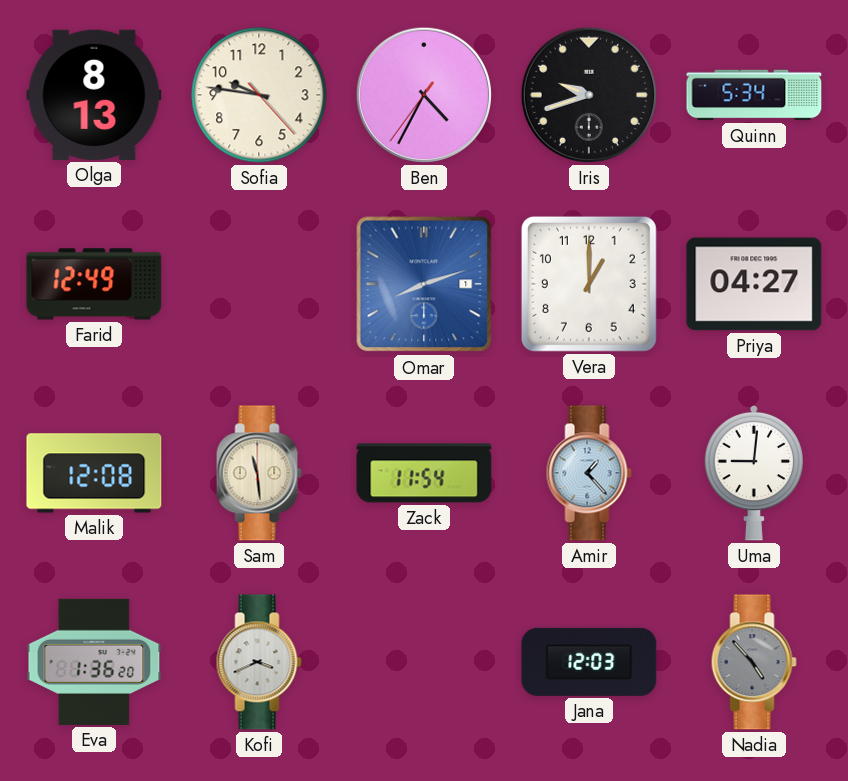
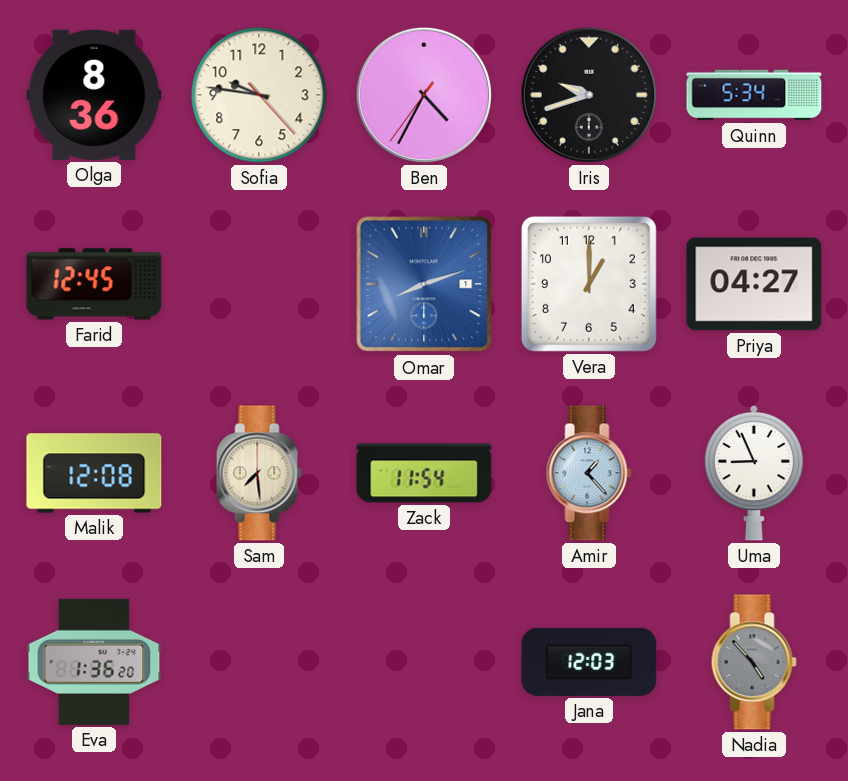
Olga: 8:13 -> 8:36
Farid: 12:49 -> 12:45
Sam: 11:29 -> 7:29
Uma: 9:01 -> 8:56
Kofi: 3:41 -> none
